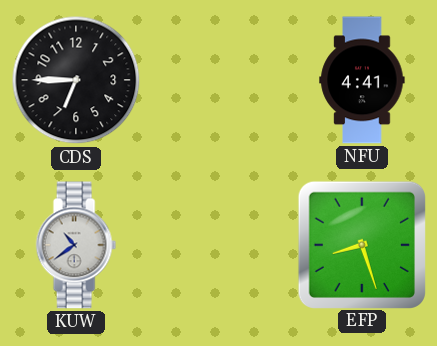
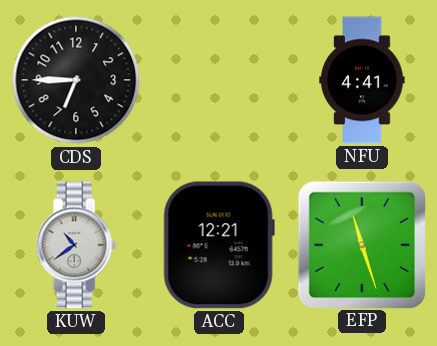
ACC: none -> 12:21
EFP: 8:27 -> 11:27
